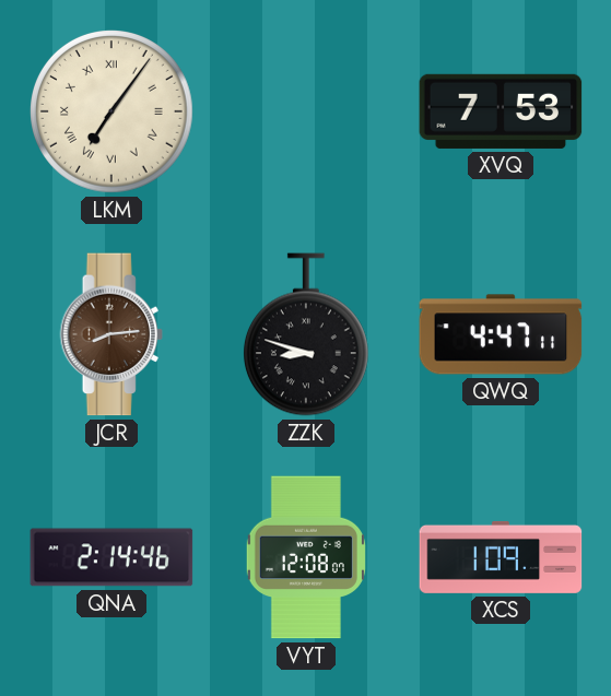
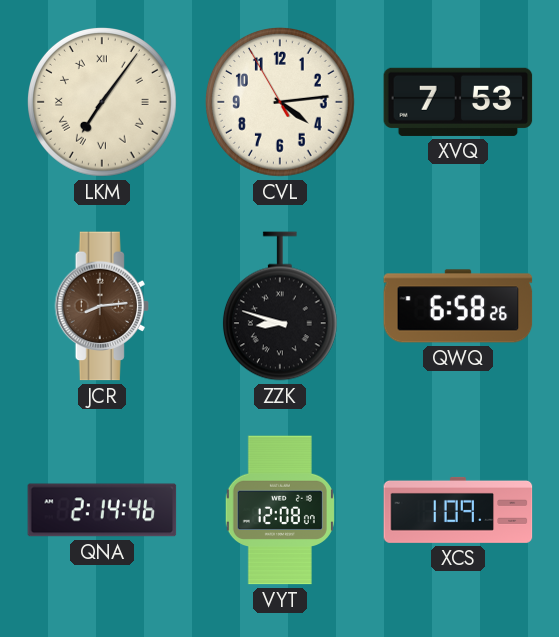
CVL: none -> 4:13
QWQ: 4:47 -> 6:58
